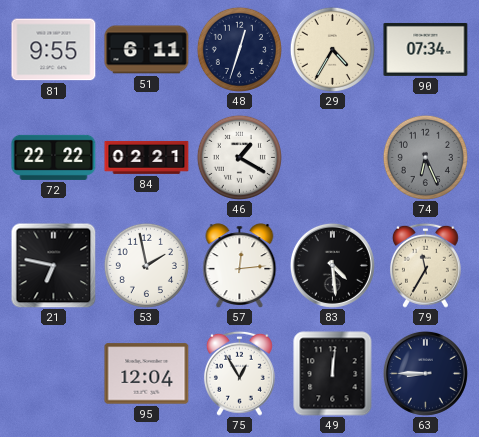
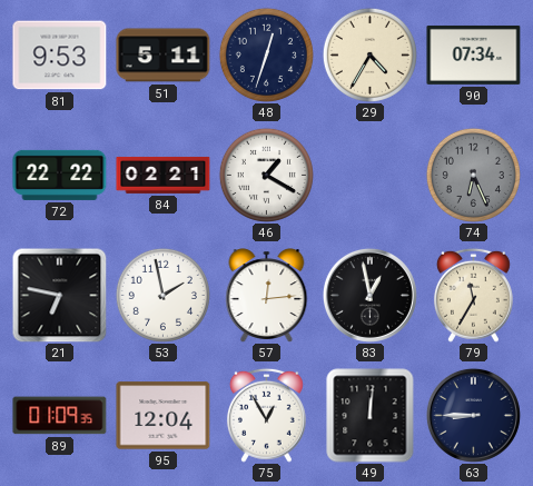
81: 9:55 -> 9:53
51: 6:11 -> 5:11
83: 4:29 -> 12:58
89: none -> 01:09
